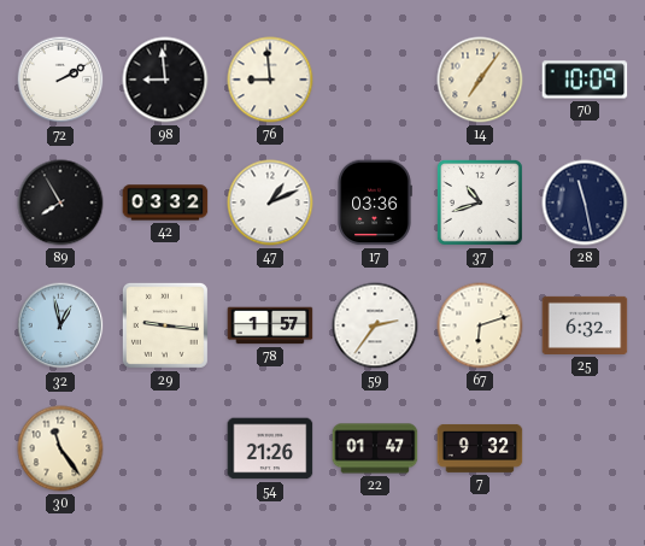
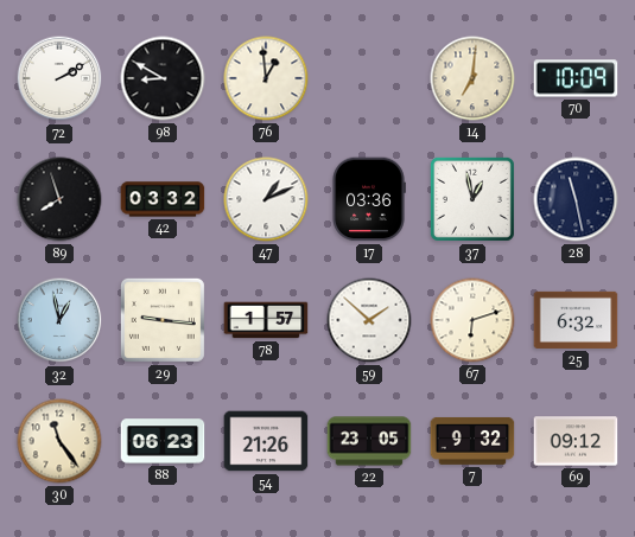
98: 8:59 -> 8:50
76: 8:59 -> 12:59
14: 7:06 -> 7:01
89: 7:55 -> 7:57
37: 10:42 -> 12:58
59: 2:36 -> 1:52
88: none -> 06:23
22: 01:47 -> 23:05
69: none -> 09:12
